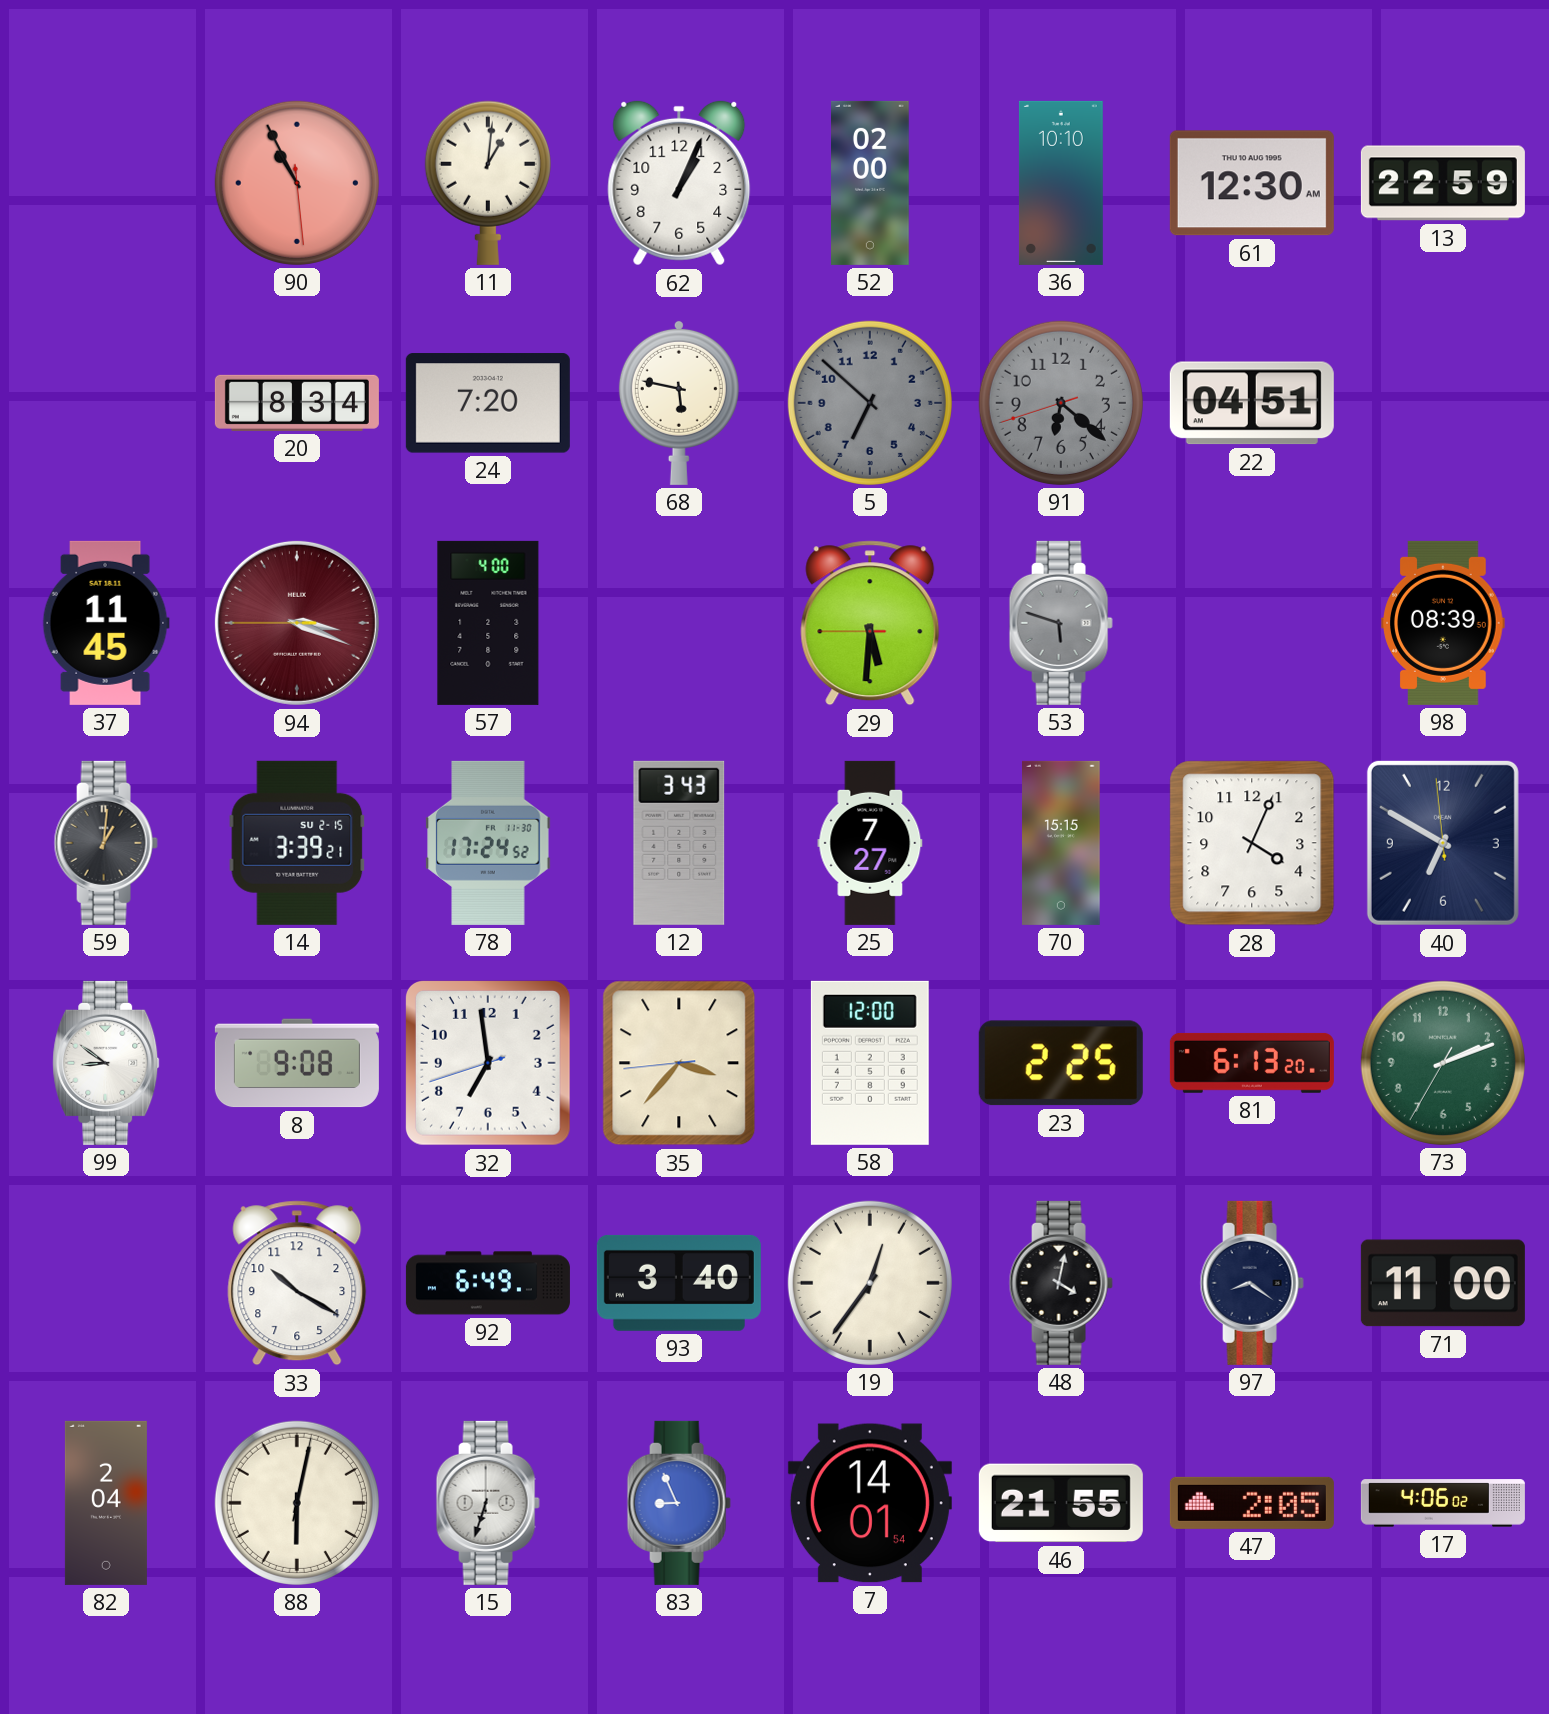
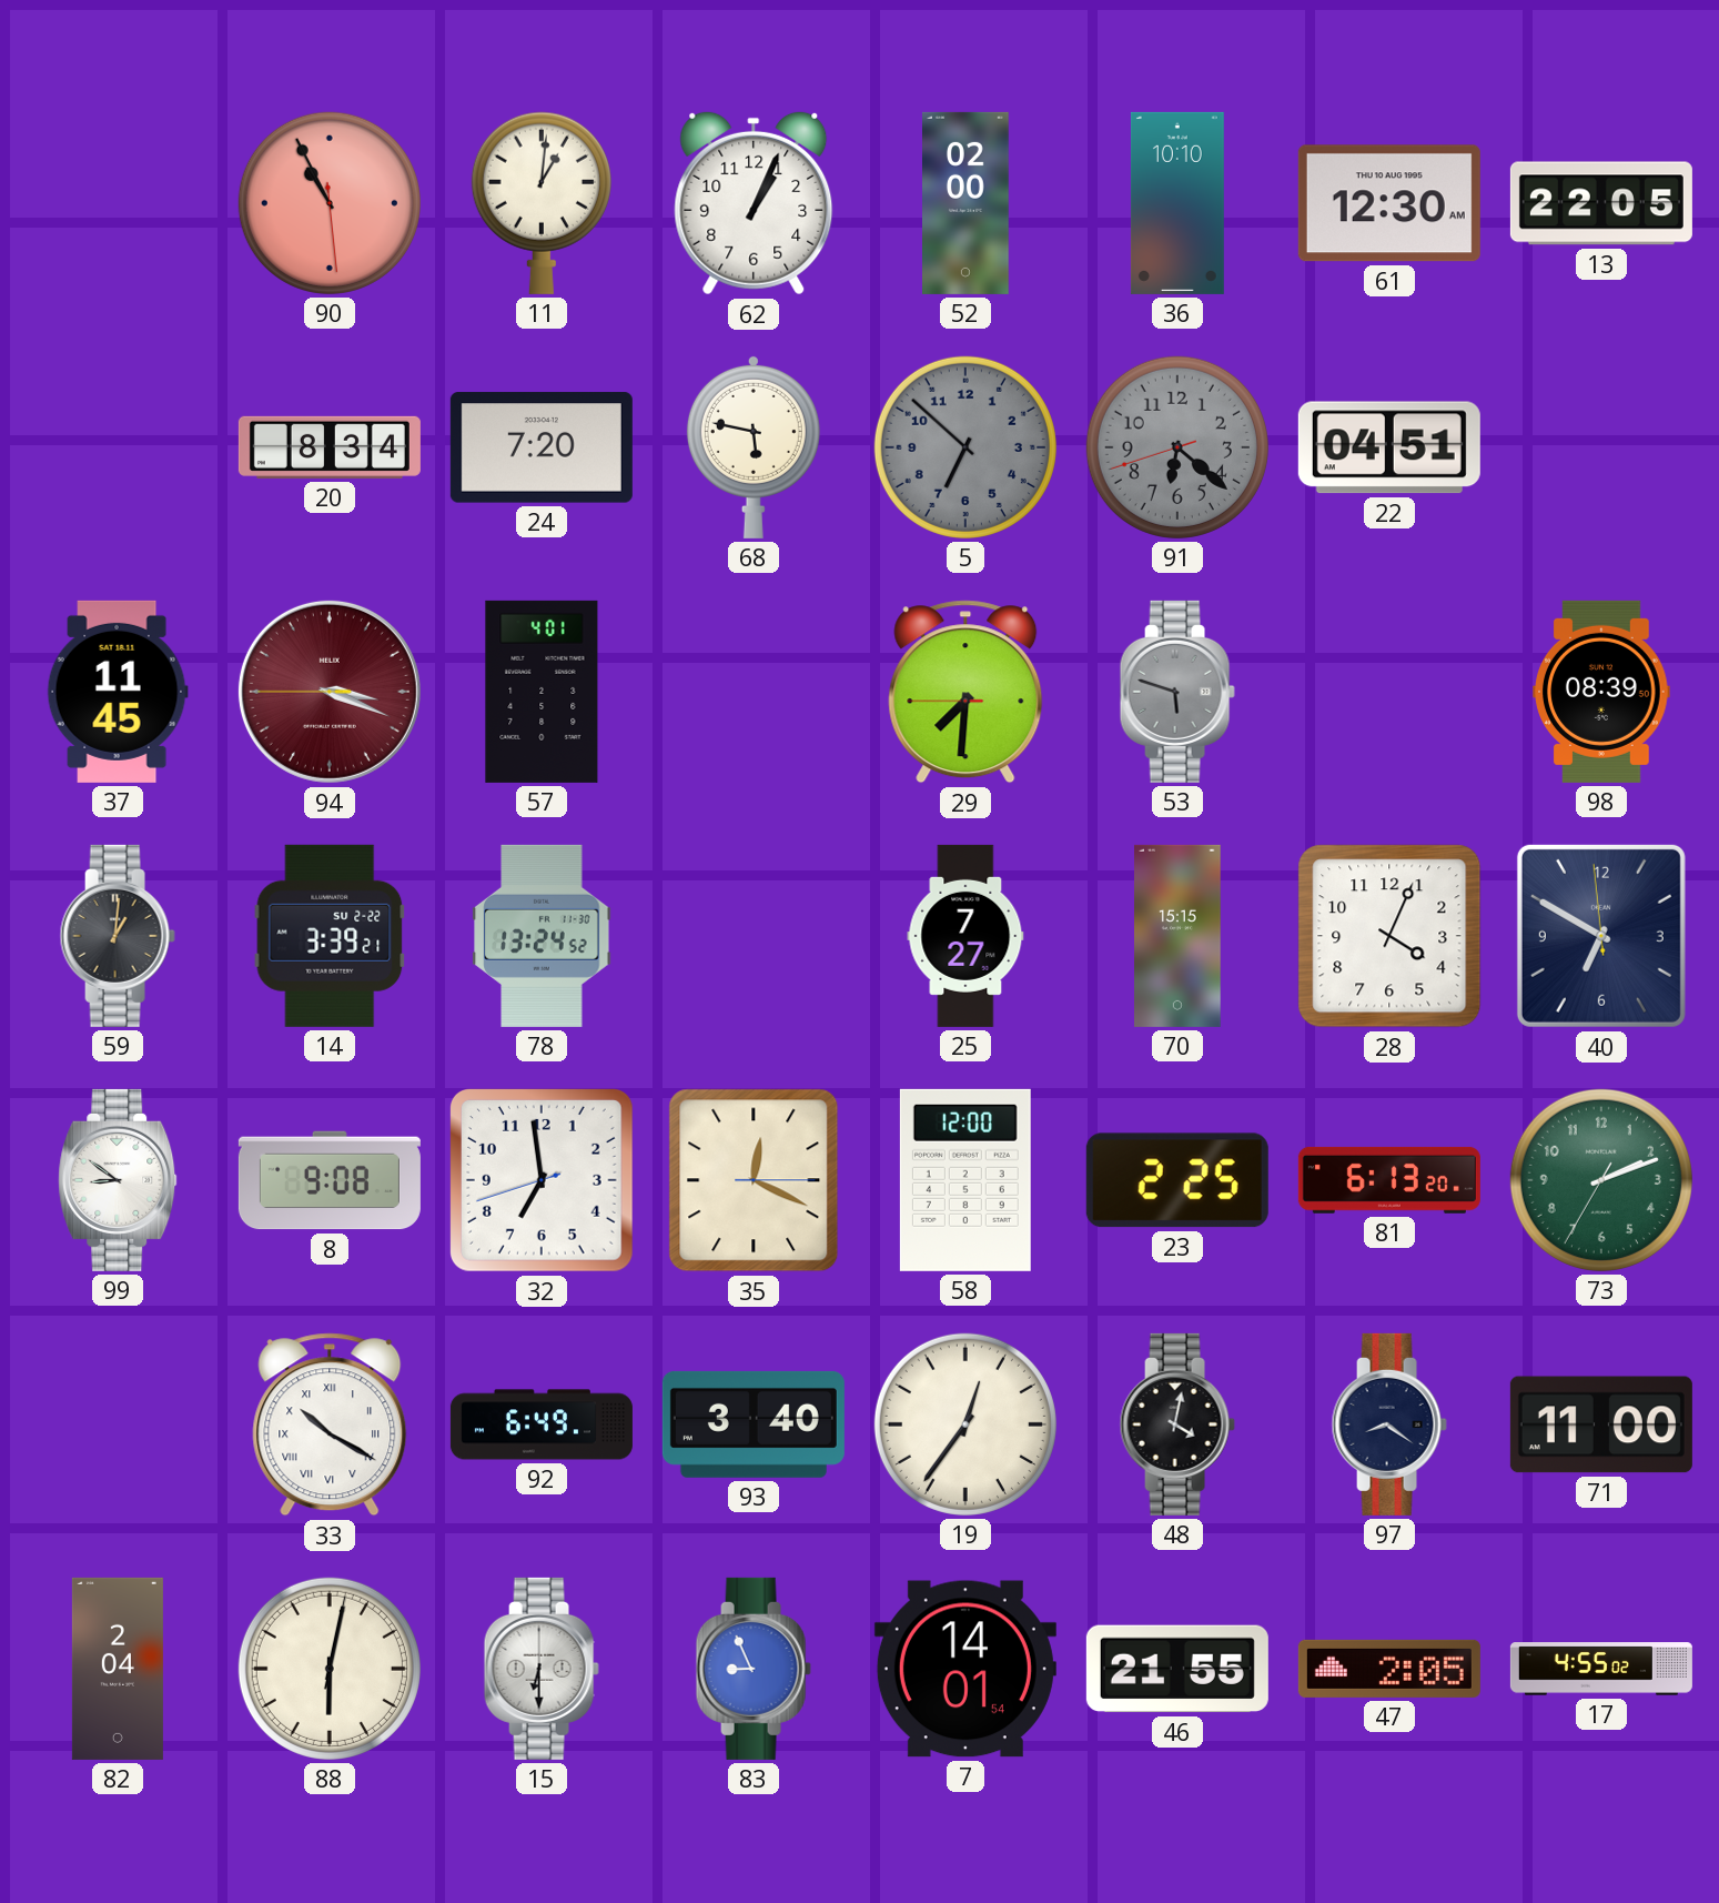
13: 22:59 -> 22:05
57: 4:00 -> 4:01
29: 5:30 -> 7:30
14 date: SU 2-15 -> SU 2-22
78: 17:24 -> 13:24
12: 3:43 -> none
35: 3:36 -> 12:19
33 numerals: Arabic -> Roman
15: 6:33 -> 6:30
17: 4:06 -> 4:55
